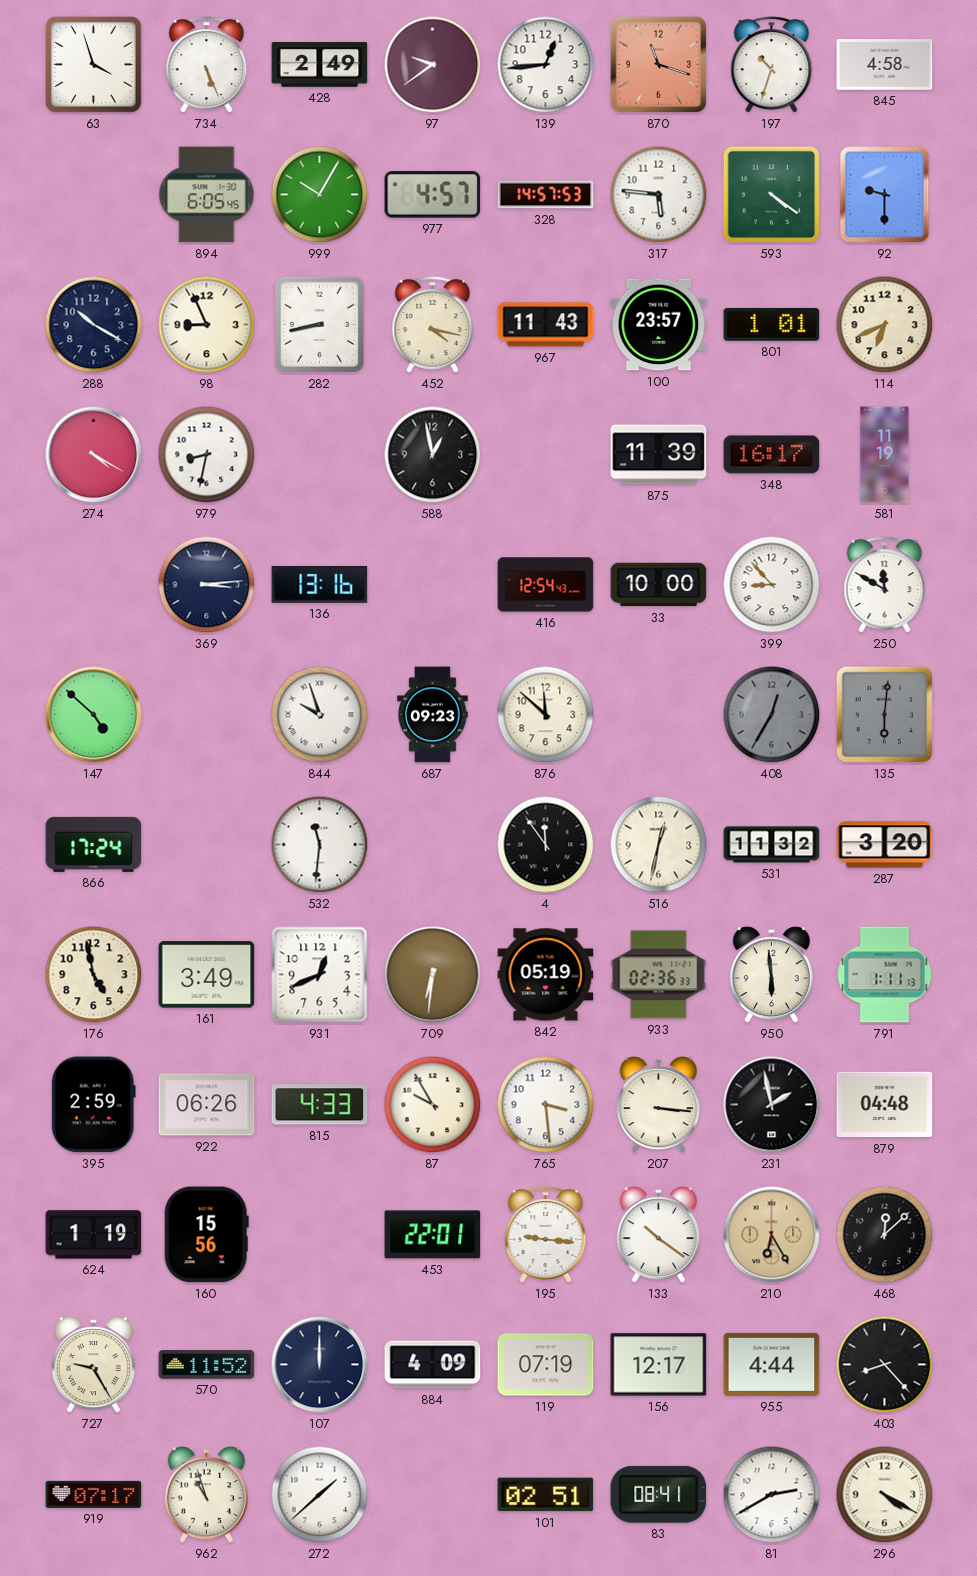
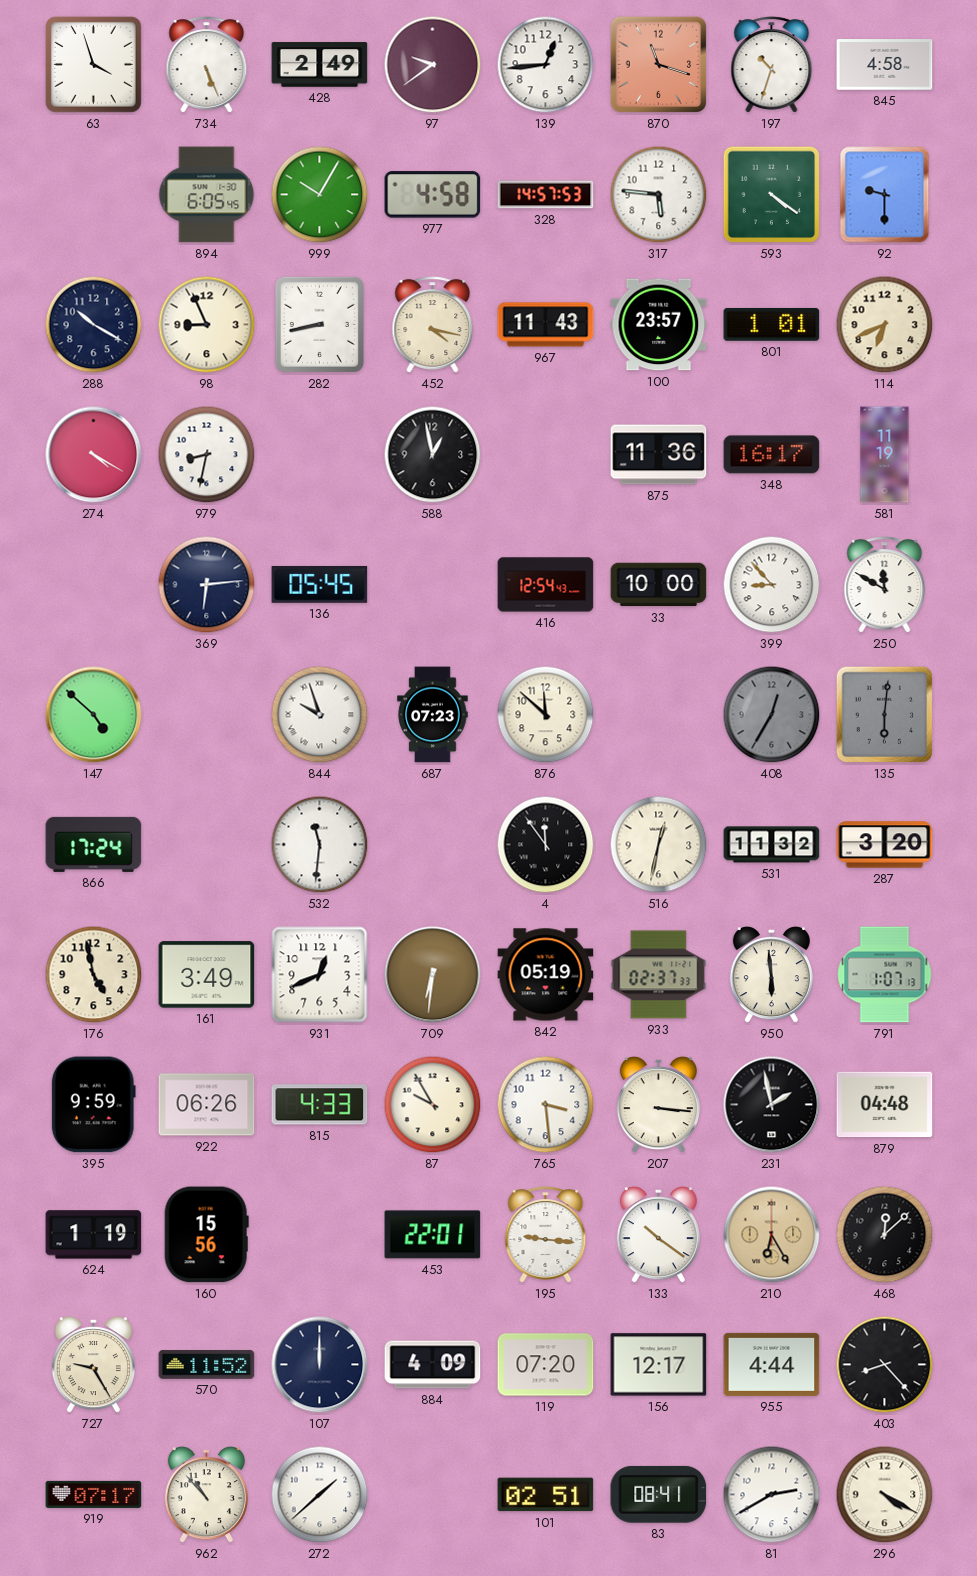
977: 4:57 -> 4:58
875: 11:39 -> 11:36
369: 3:14 -> 6:14
136: 13:16 -> 05:45
687: 09:23 -> 07:23
933: 02:36 -> 02:37
791: 1:11 -> 1:07
395: 2:59 -> 9:59
119: 07:19 -> 07:20
962: 10:57 -> 10:53
